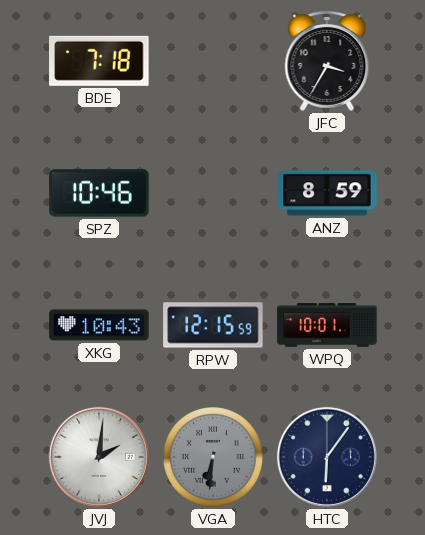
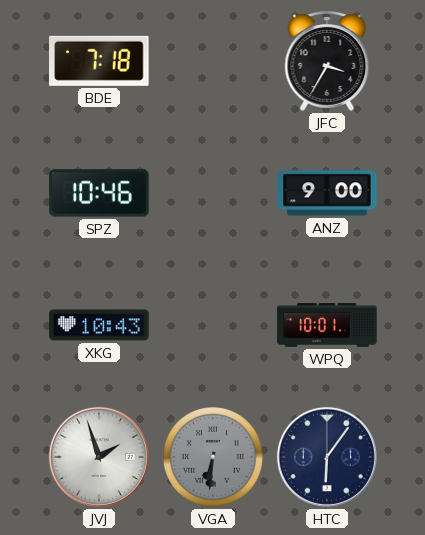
ANZ: 8:59 -> 9:00
RPW: 12:15 -> none
JVJ: 2:01 -> 1:57
